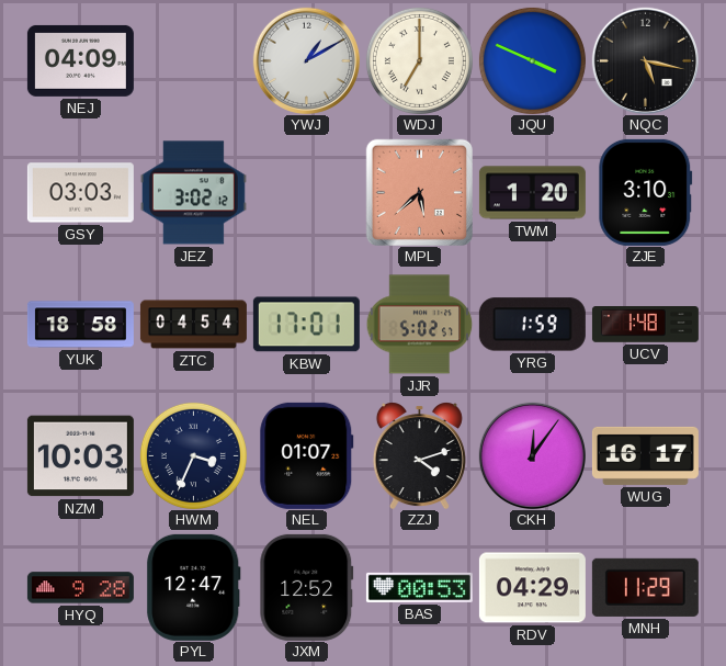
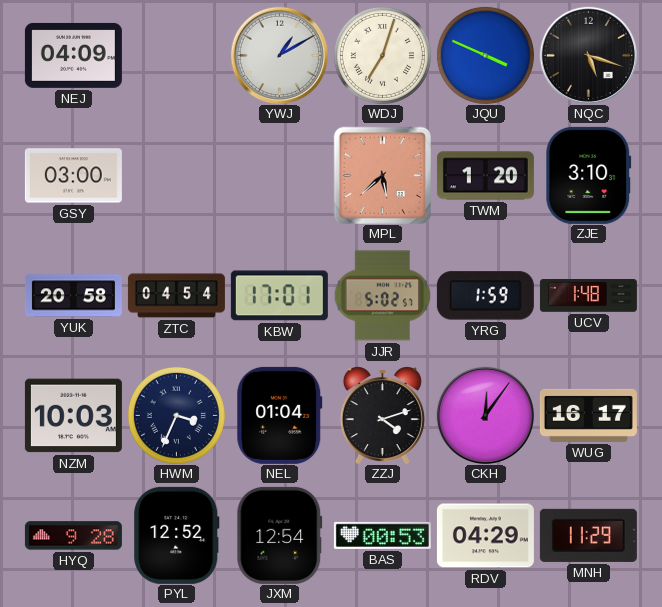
WDJ: 7:00 -> 7:03
NQC: 5:17 -> 5:18
GSY: 03:03 -> 03:00
JEZ: 3:02 -> none
YUK: 18:58 -> 20:58
NEL: 01:07 -> 01:04
PYL: 12:47 -> 12:52
JXM: 12:52 -> 12:54
